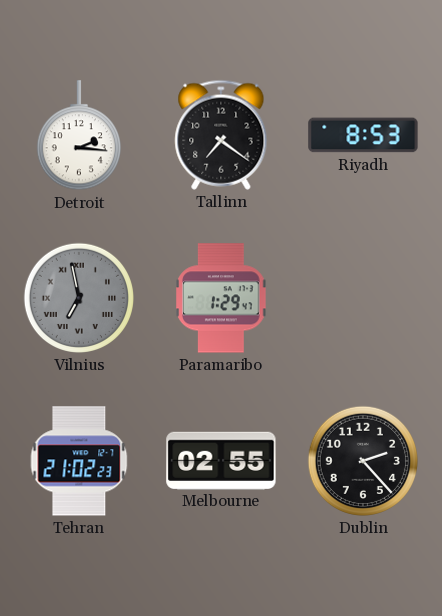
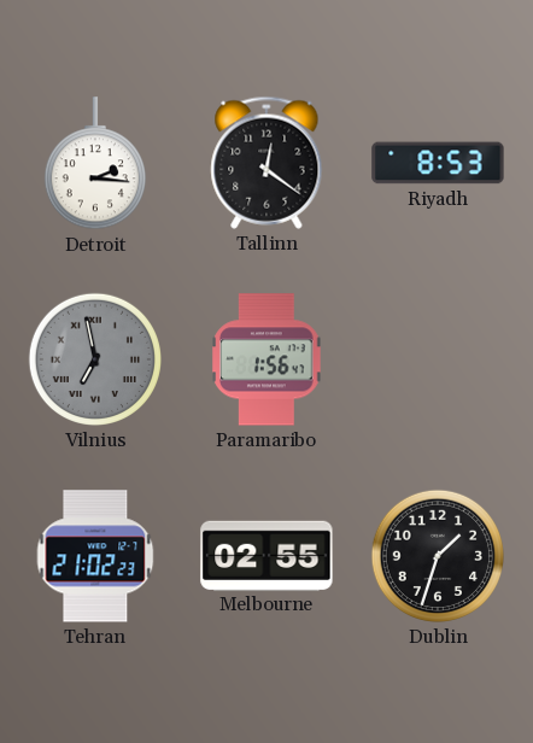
Tallinn: 7:21 -> 12:21
Paramaribo: 1:29 -> 1:56
Dublin: 2:23 -> 1:33
